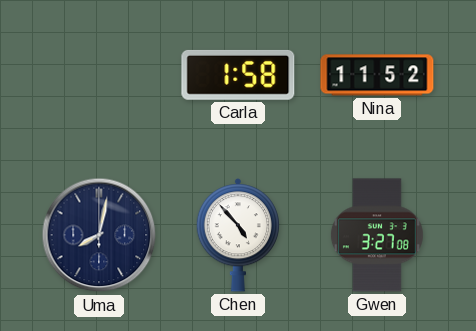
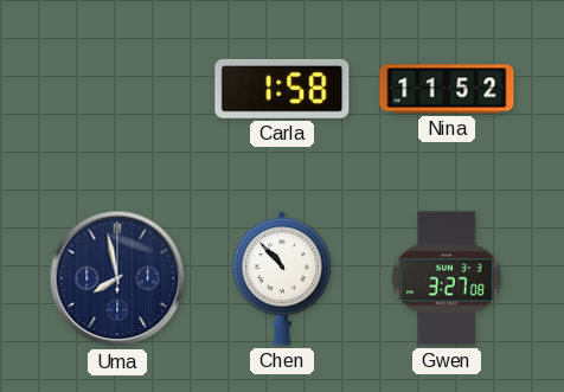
Uma: 8:02 -> 7:58
Chen: 4:53 -> 10:53
